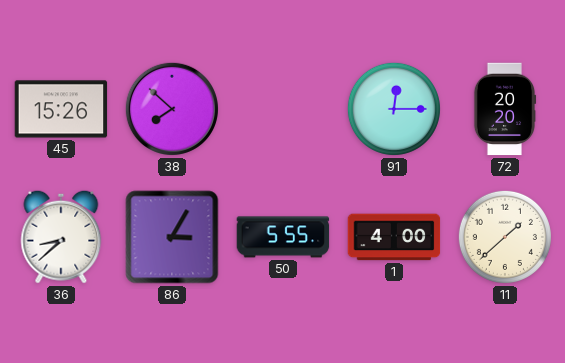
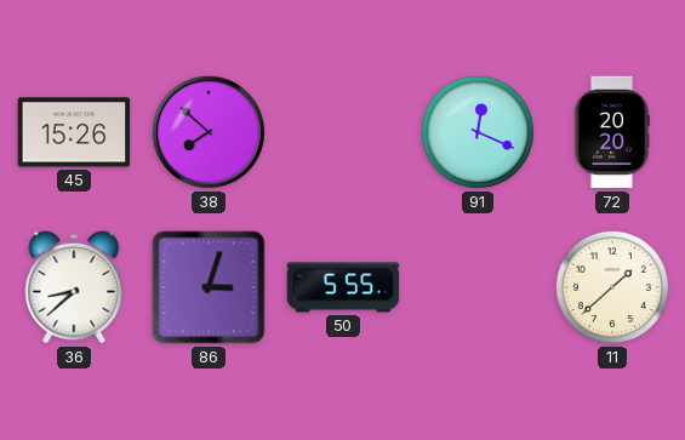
91: 12:15 -> 12:19
86: 3:05 -> 3:03
1: 4:00 -> none
